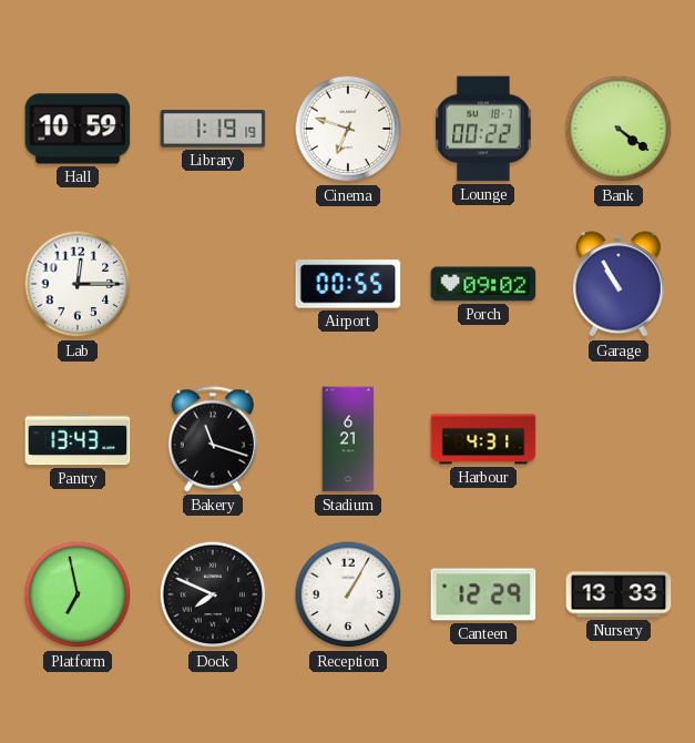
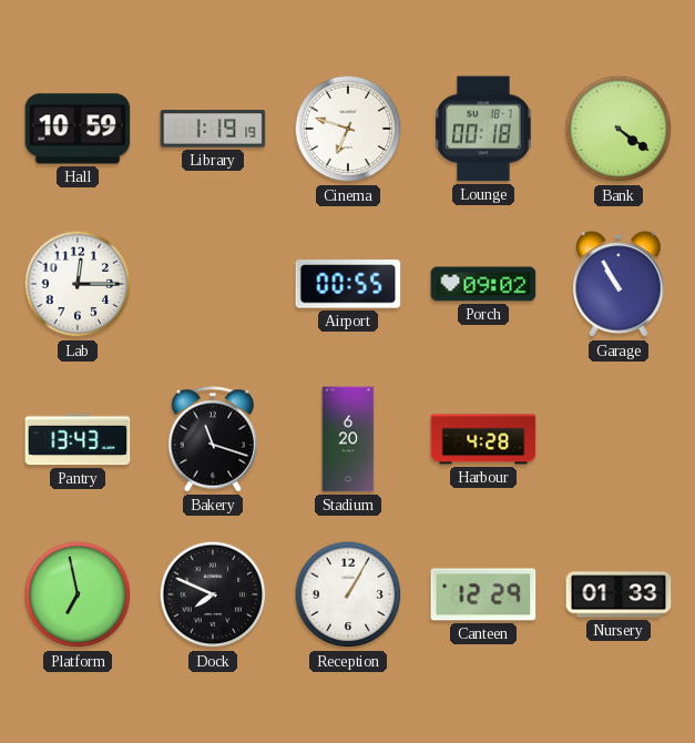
Lounge: 00:22 -> 00:18
Stadium: 6:21 -> 6:20
Harbour: 4:31 -> 4:28
Nursery: 13:33 -> 01:33
